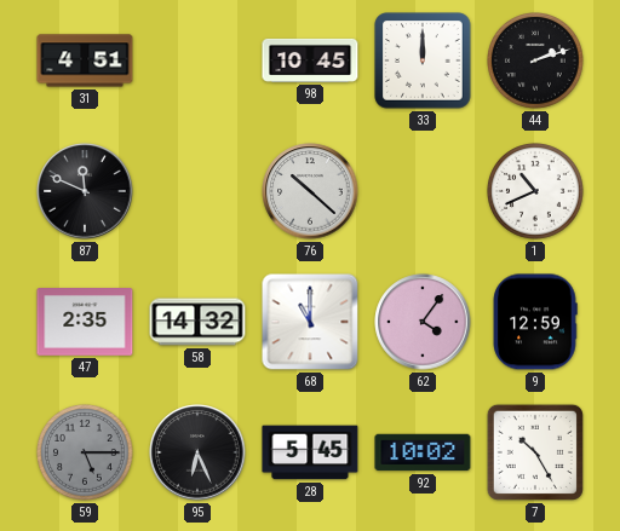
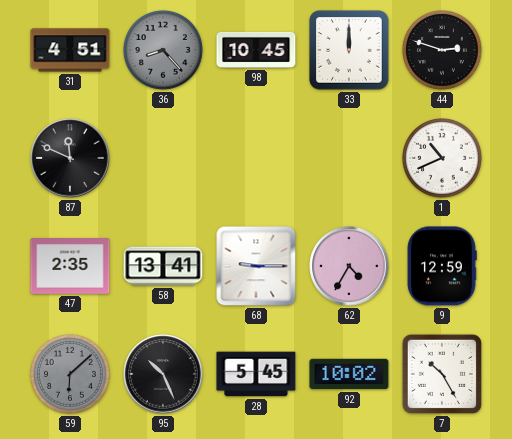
36: none -> 8:23
44: 2:12 -> 2:48
76: 10:22 -> none
58: 14:32 -> 13:41
68: 11:00 -> 9:15
62: 4:06 -> 4:35
59: 5:15 -> 6:08
95: 6:26 -> 10:26
